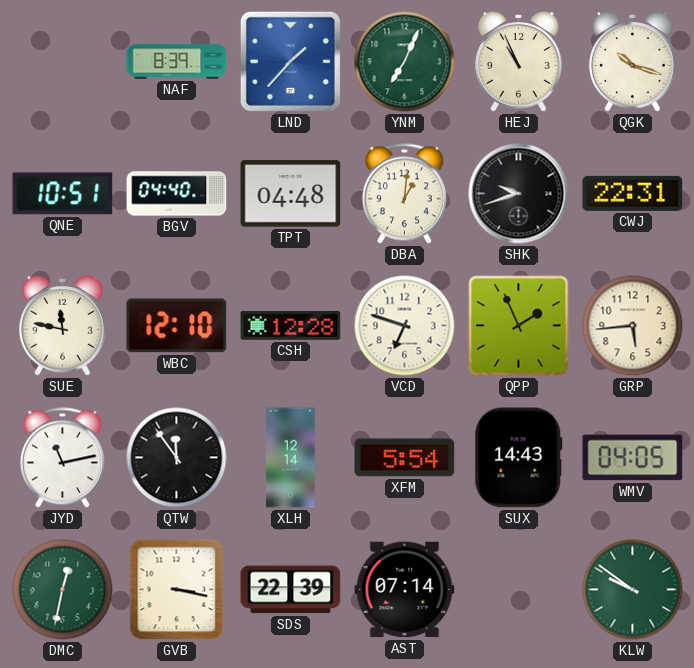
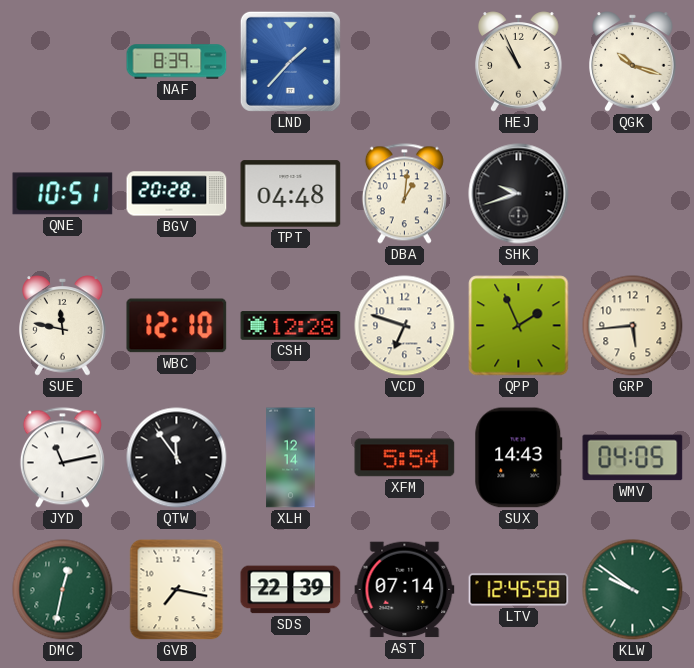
YNM: 7:04 -> none
BGV: 04:40 -> 20:28
CWJ: 22:31 -> none
GVB: 3:17 -> 7:17
LTV: none -> 12:45
